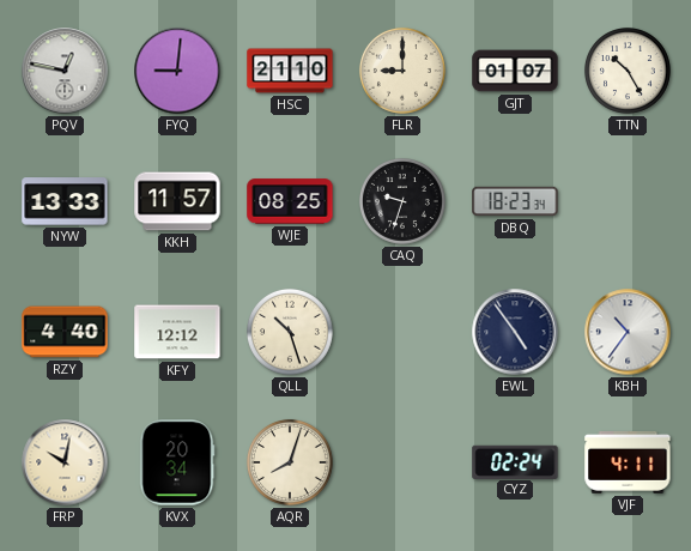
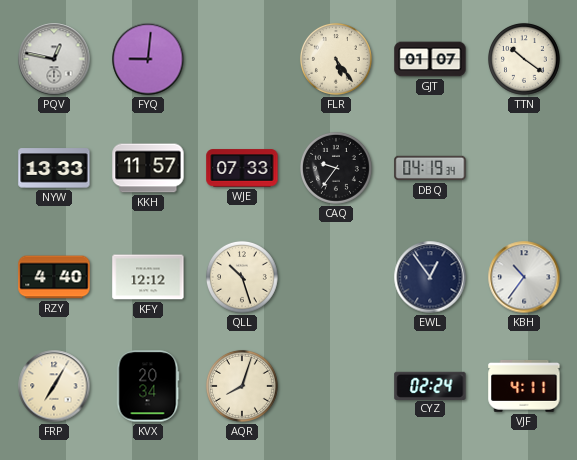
HSC: 21:10 -> none
FLR: 9:00 -> 5:24
TTN: 10:25 -> 10:21
WJE: 08:25 -> 07:33
CAQ: 9:33 -> 9:36
DBQ: 18:23 -> 04:19
EWL: 4:54 -> 12:54
FRP: 10:02 -> 7:05
